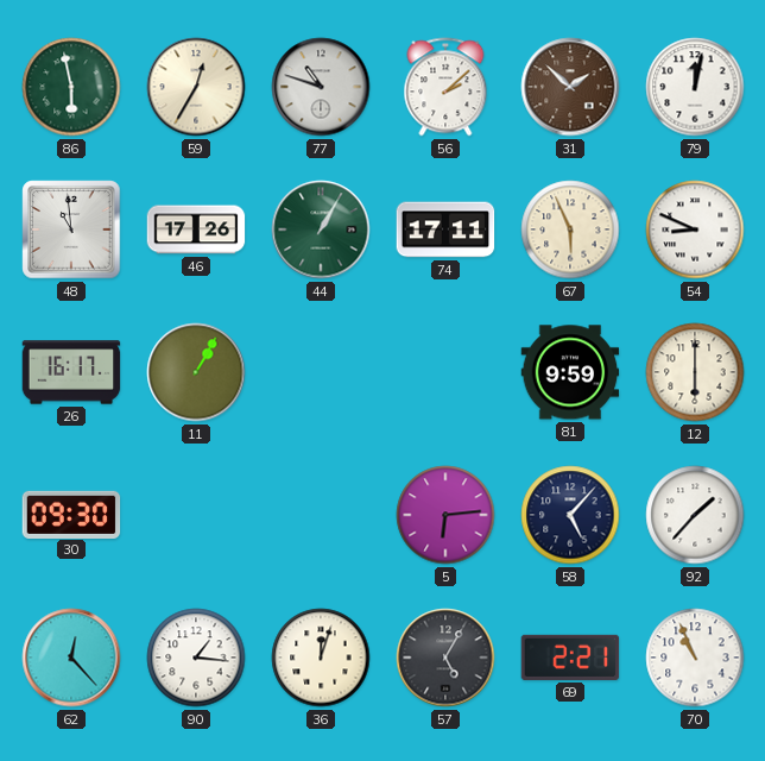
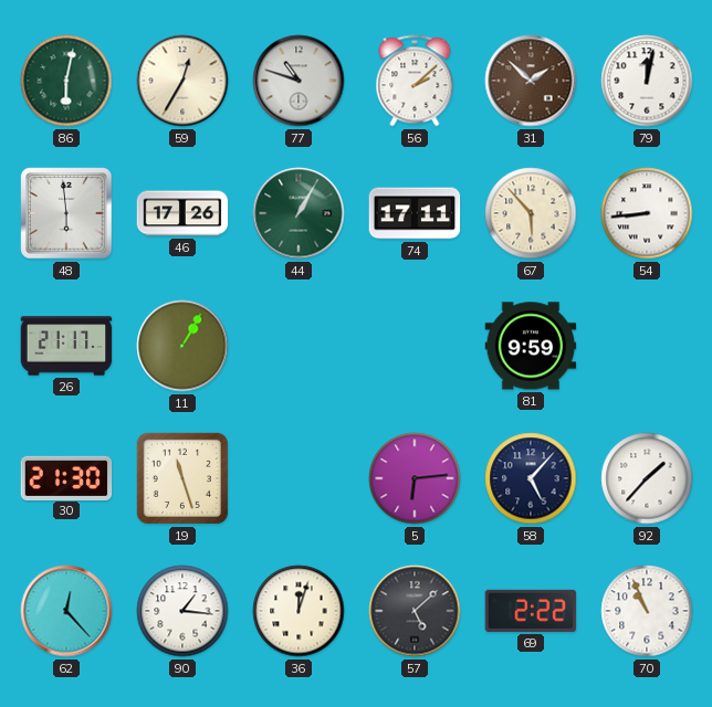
86: 5:58 -> 6:02
48: 10:59 -> 5:59
67: 5:56 -> 5:53
54: 8:49 -> 8:44
26: 16:17 -> 21:17
12: 6:00 -> none
30: 09:30 -> 21:30
19: none -> 11:27
57: 5:05 -> 5:08
69: 2:21 -> 2:22
